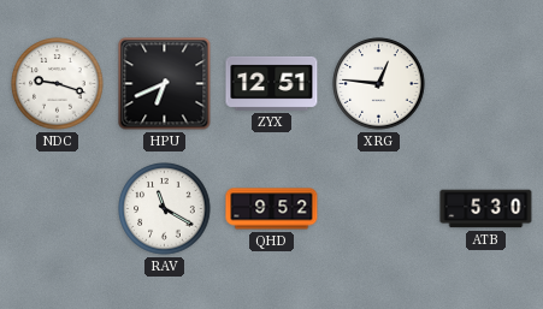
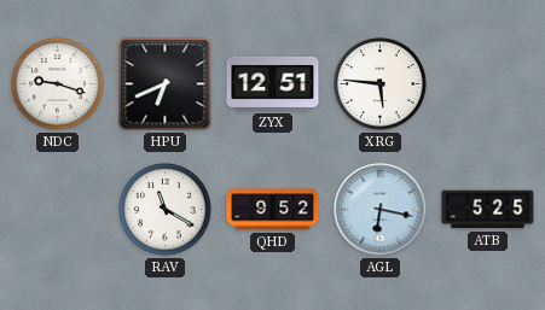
XRG: 12:46 -> 5:46
AGL: none -> 6:17
ATB: 5:30 -> 5:25
